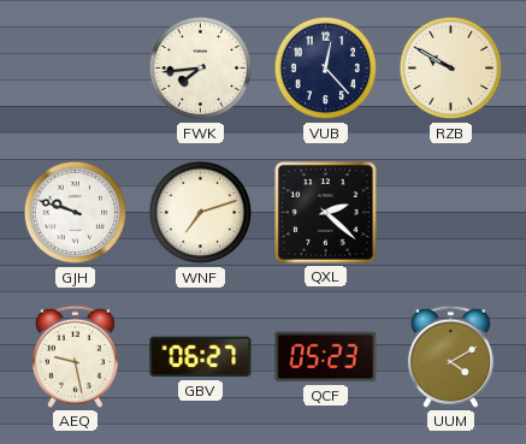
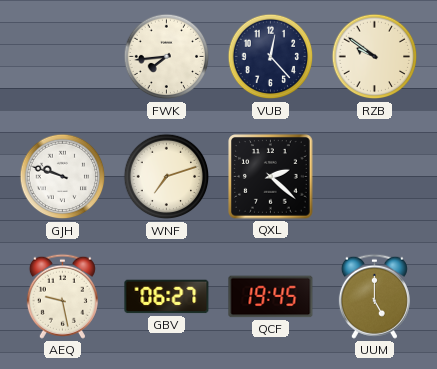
RZB: 9:50 -> 9:51
QCF: 05:23 -> 19:45
UUM: 4:10 -> 5:00
